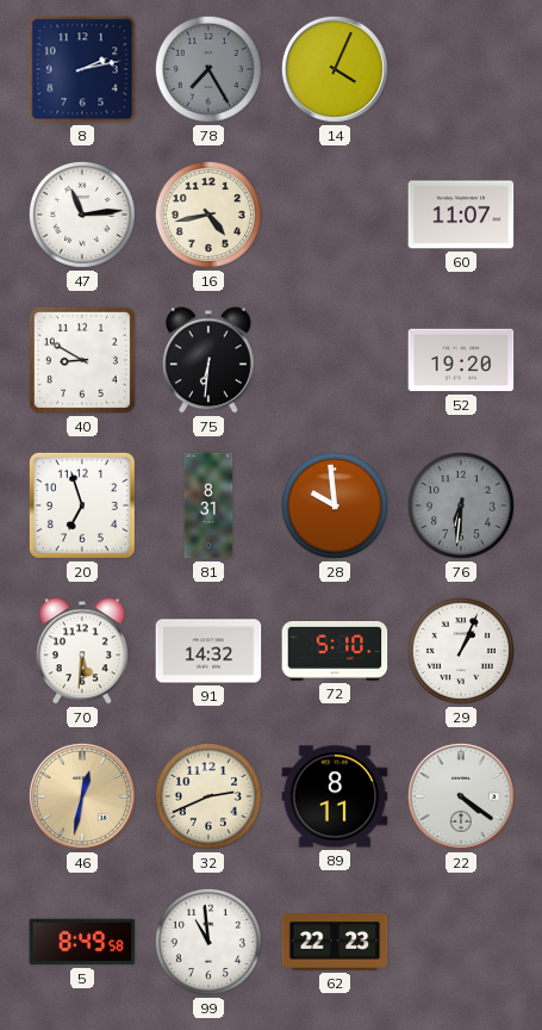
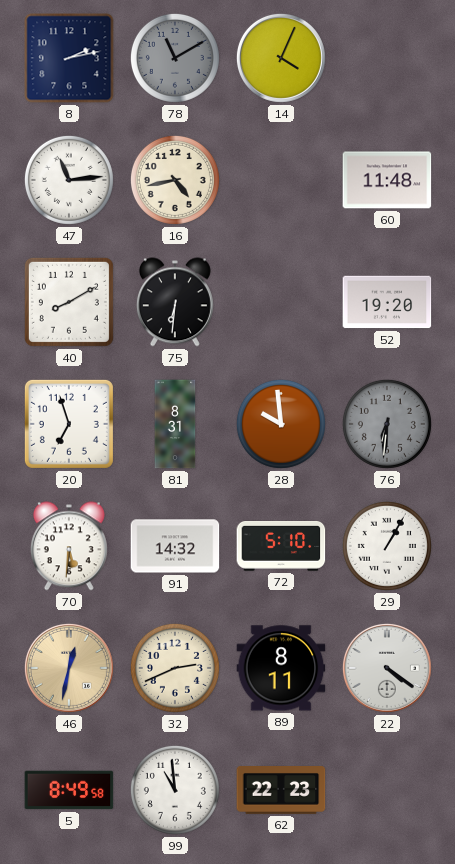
78: 7:25 -> 11:10
60: 11:07 -> 11:48
40: 8:50 -> 8:10
29: 1:04 -> 1:05
